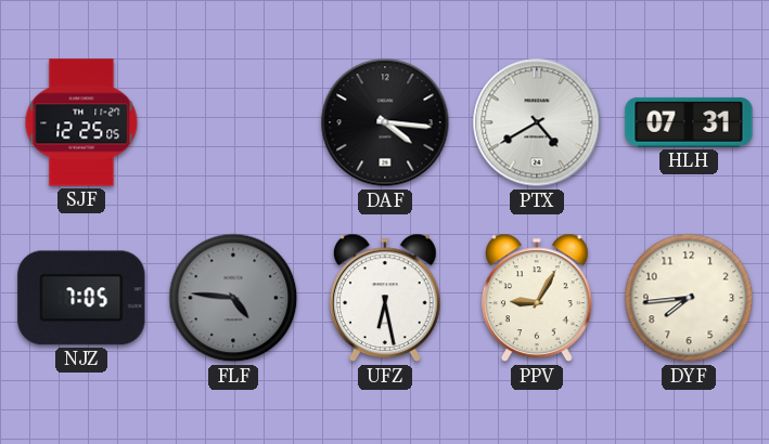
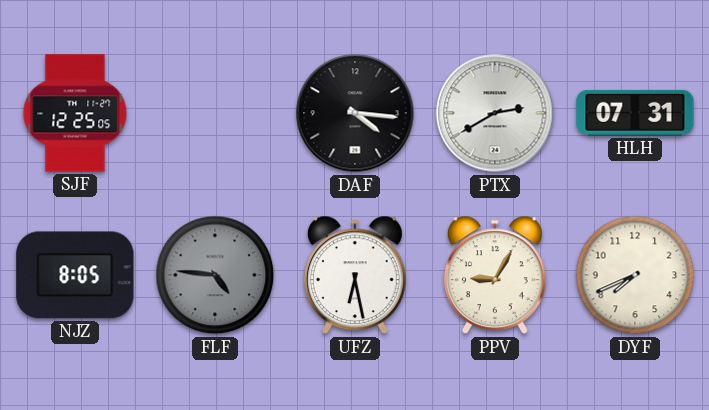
PTX: 4:40 -> 2:40
NJZ: 7:05 -> 8:05
DYF: 7:44 -> 7:41
